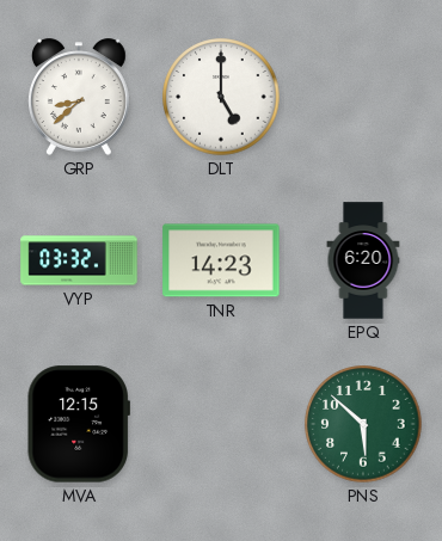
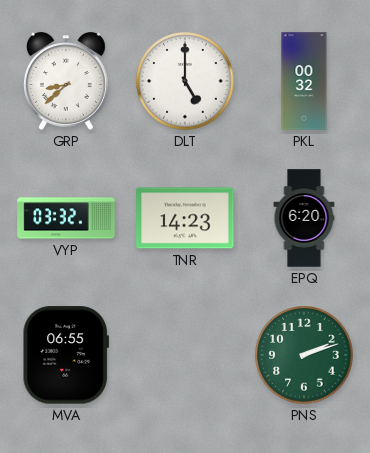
PKL: none -> 00:32
MVA: 12:15 -> 06:55
PNS: 5:52 -> 2:12
